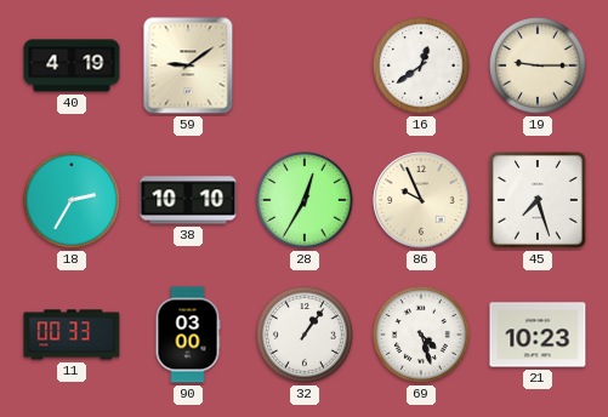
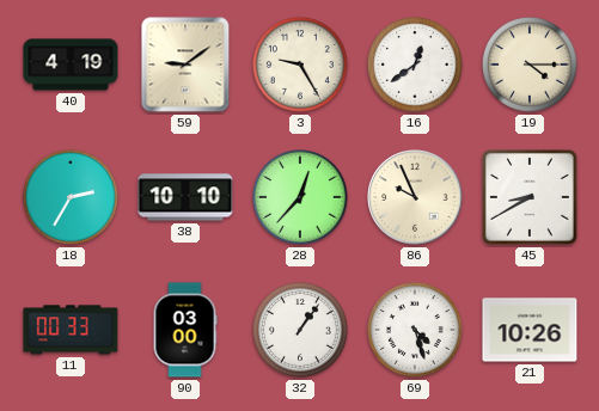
3: none -> 9:25
19: 9:15 -> 4:15
28: 12:35 -> 12:37
45: 7:27 -> 8:40
21: 10:23 -> 10:26
